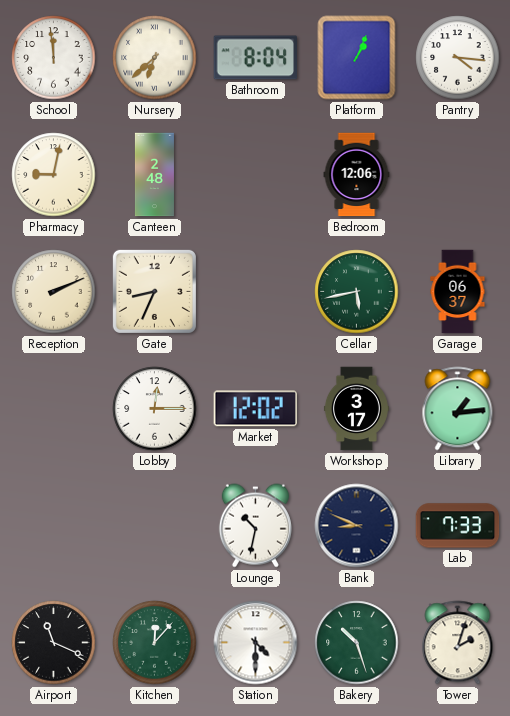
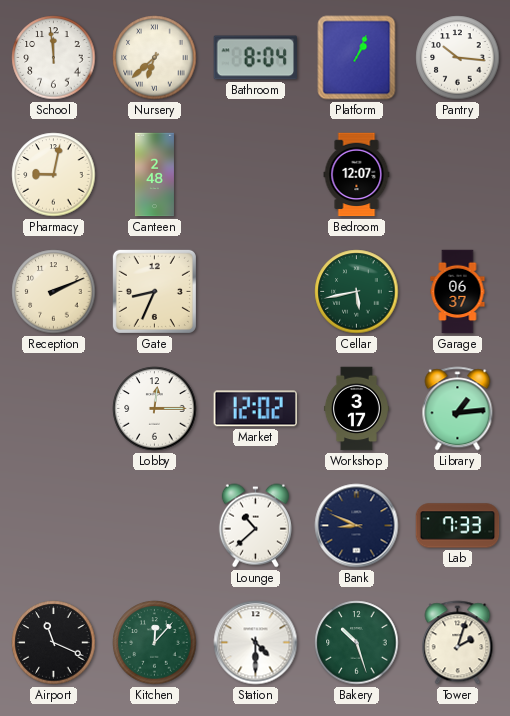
Pantry: 4:16 -> 10:16
Bedroom: 12:06 -> 12:07
Lounge: 10:32 -> 10:38
